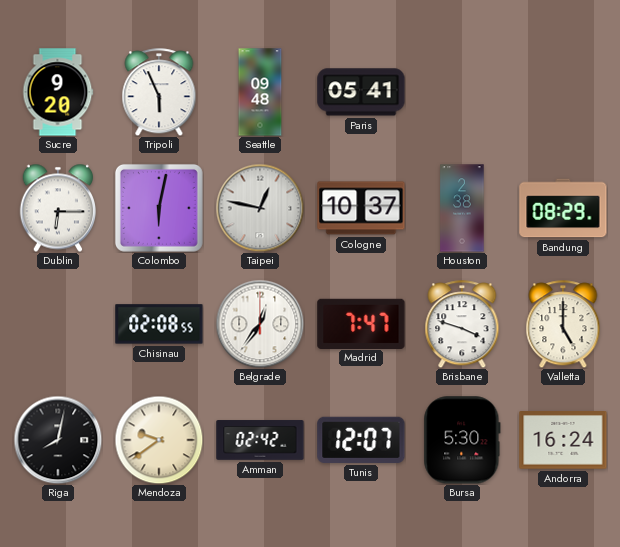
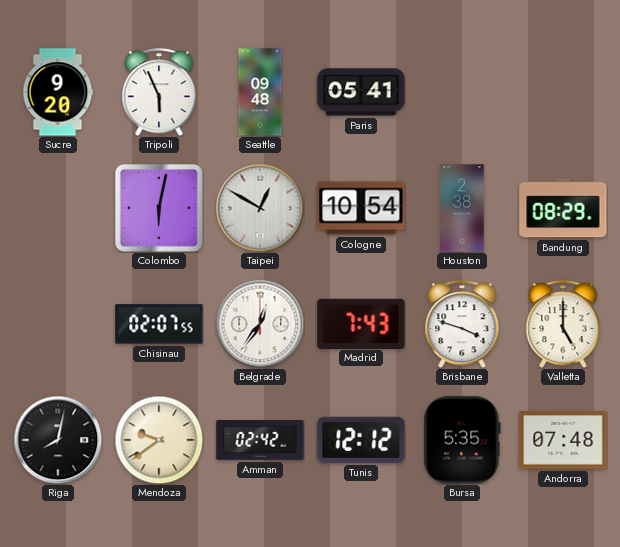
Dublin: 6:15 -> none
Taipei: 12:47 -> 12:50
Cologne: 10:37 -> 10:54
Chisinau: 02:08 -> 02:07
Madrid: 7:47 -> 7:43
Tunis: 12:07 -> 12:12
Bursa: 5:30 -> 5:35
Andorra: 16:24 -> 07:48
